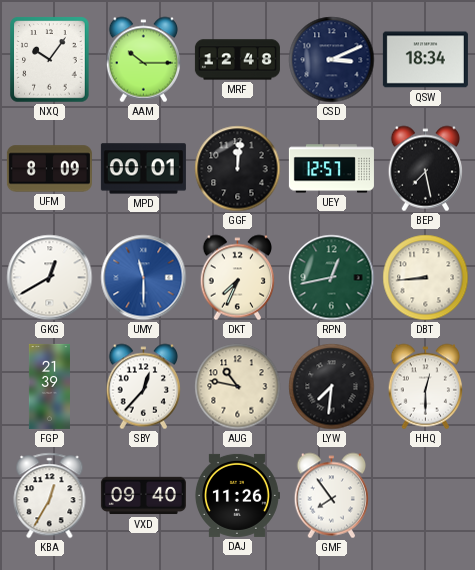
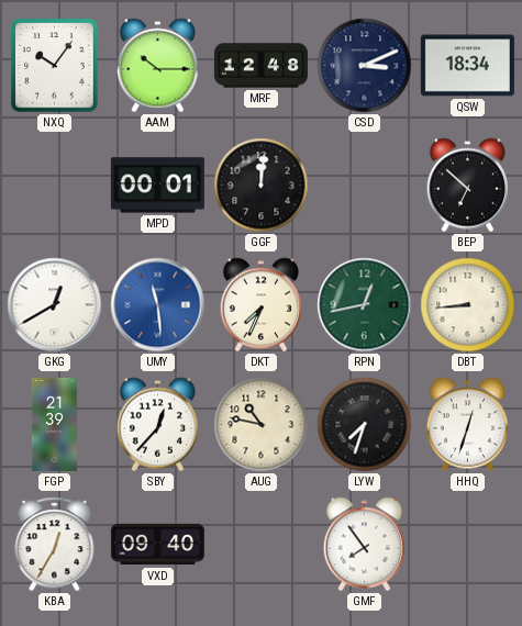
UFM: 8:09 -> none
UEY: 12:57 -> none
BEP: 7:28 -> 6:52
UMY: 11:30 -> 11:29
LYW: 7:31 -> 7:33
HHQ: 12:30 -> 12:33
DAJ: 11:26 -> none
